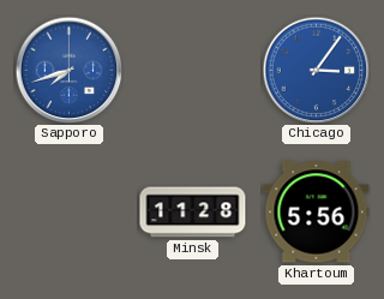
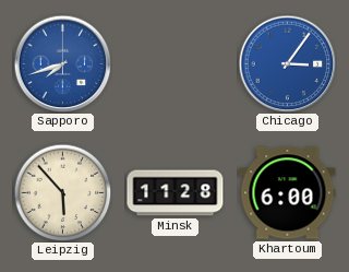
Leipzig: none -> 5:53
Khartoum: 5:56 -> 6:00
